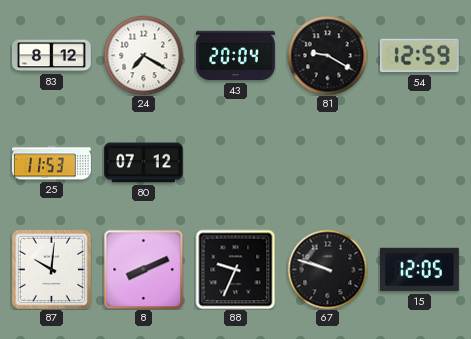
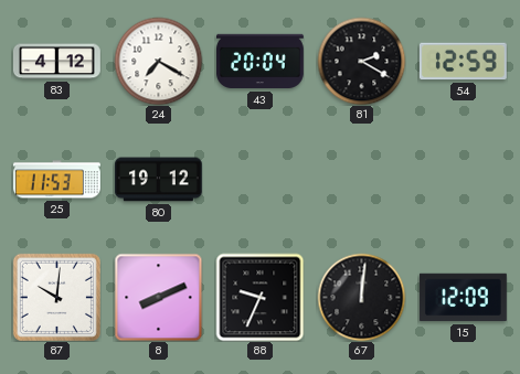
83: 8:12 -> 4:12
81: 9:20 -> 2:20
80: 07:12 -> 19:12
67: 9:48 -> 12:01
15: 12:05 -> 12:09
